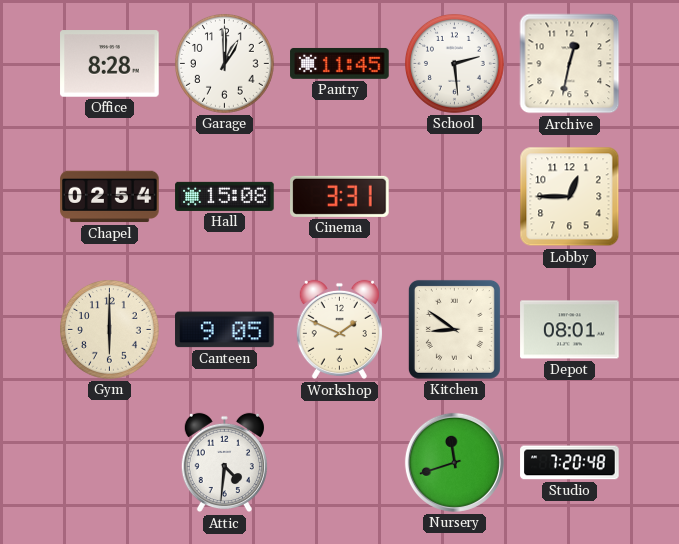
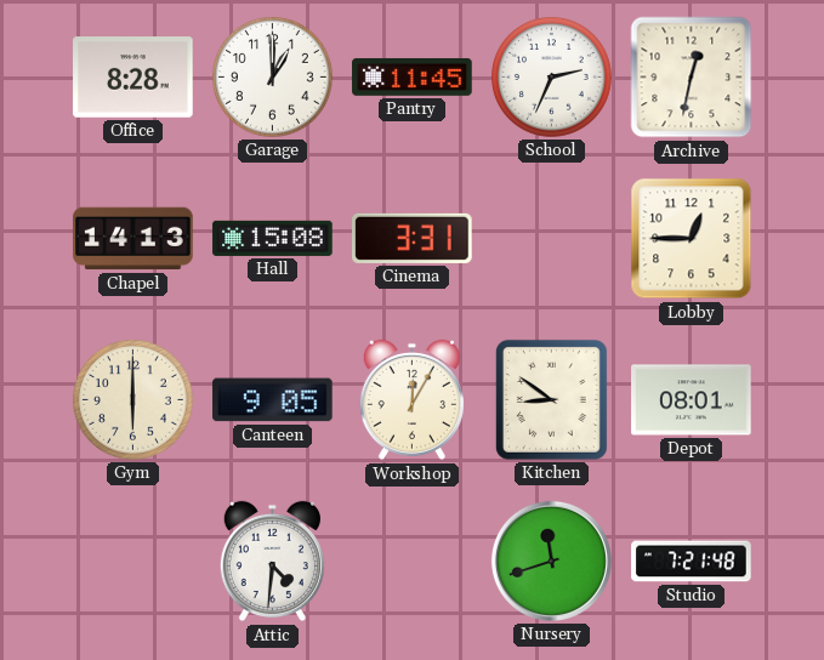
School: 2:29 -> 2:34
Chapel: 02:54 -> 14:13
Workshop: 1:49 -> 12:05
Studio: 7:20 -> 7:21
